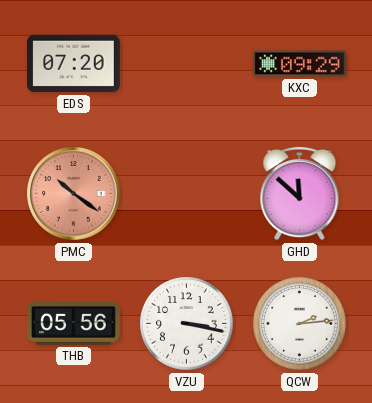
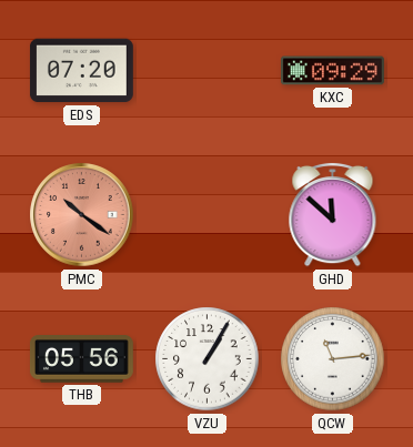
VZU: 3:17 -> 1:05
QCW: 2:14 -> 11:14
